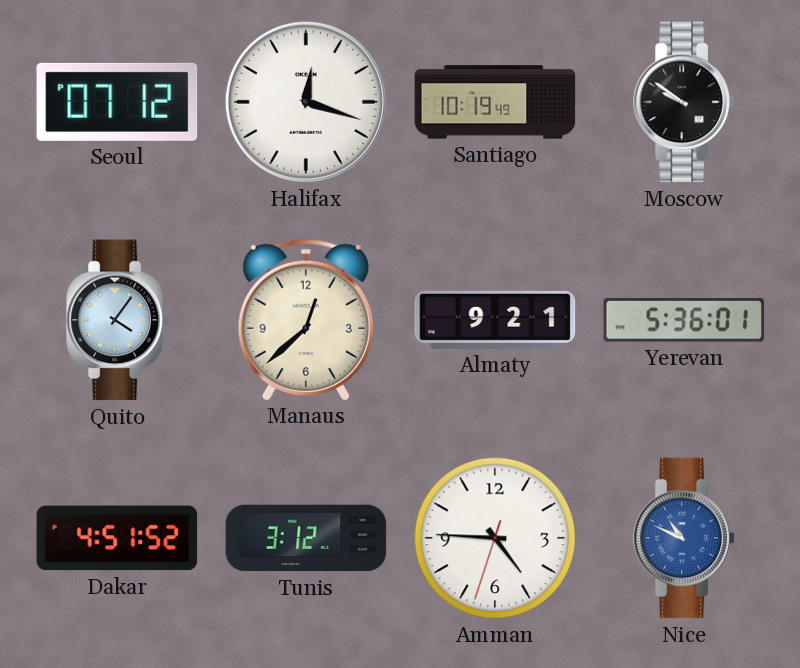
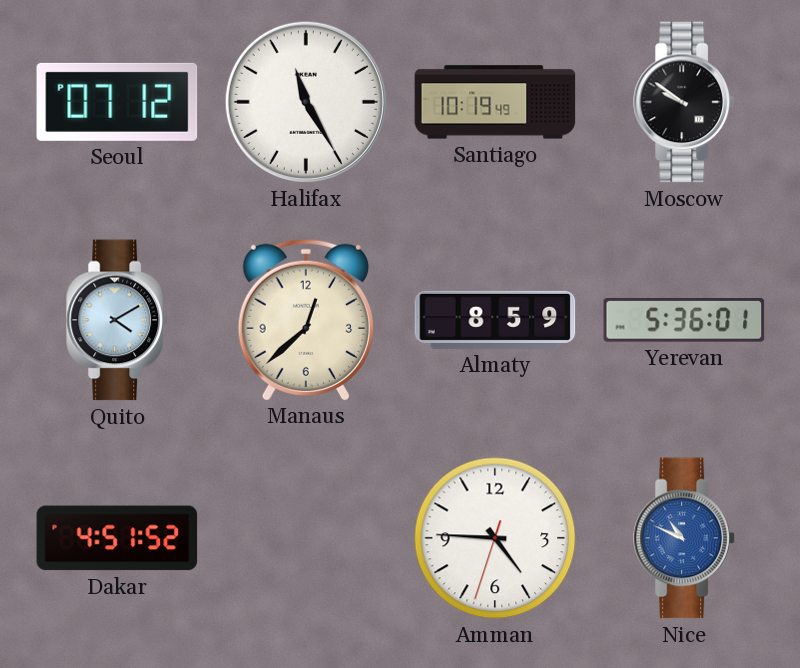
Halifax: 12:18 -> 11:25
Quito: 4:06 -> 4:10
Almaty: 9:21 -> 8:59
Tunis: 3:12 -> none
